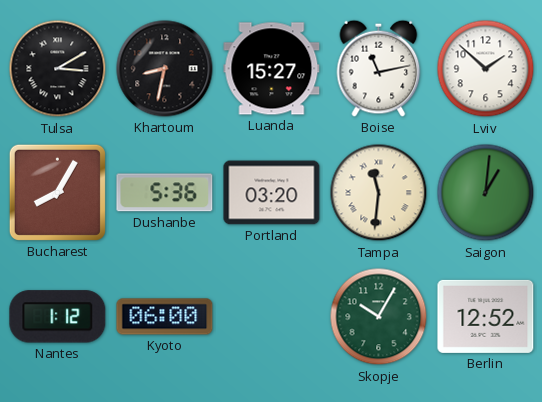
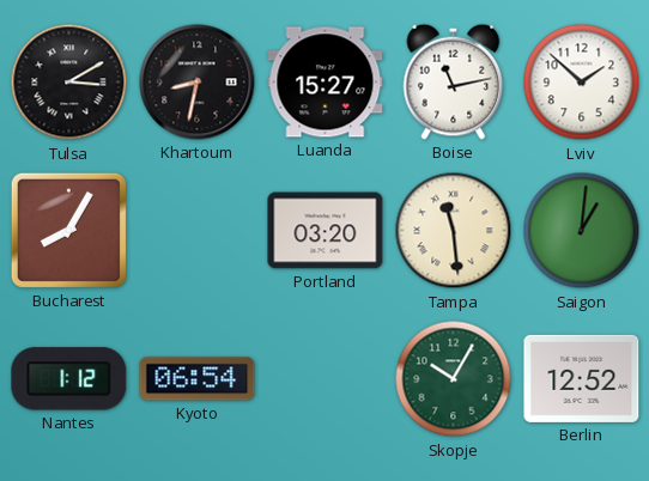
Dushanbe: 5:36 -> none
Tampa: 11:31 -> 11:29
Kyoto: 06:00 -> 06:54
